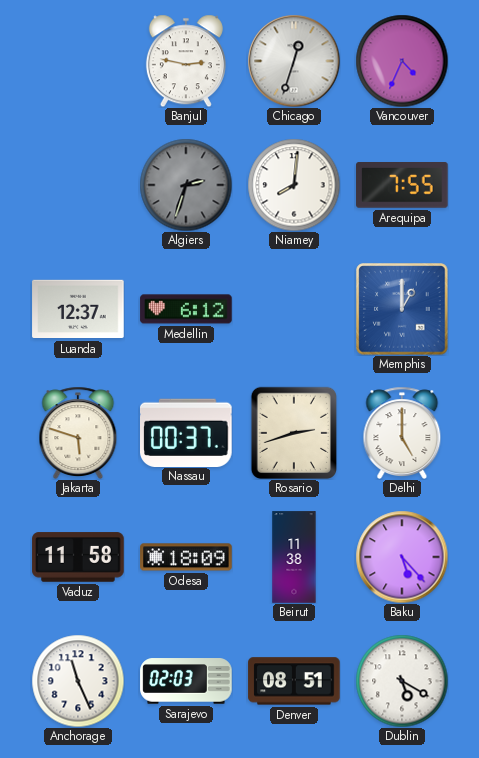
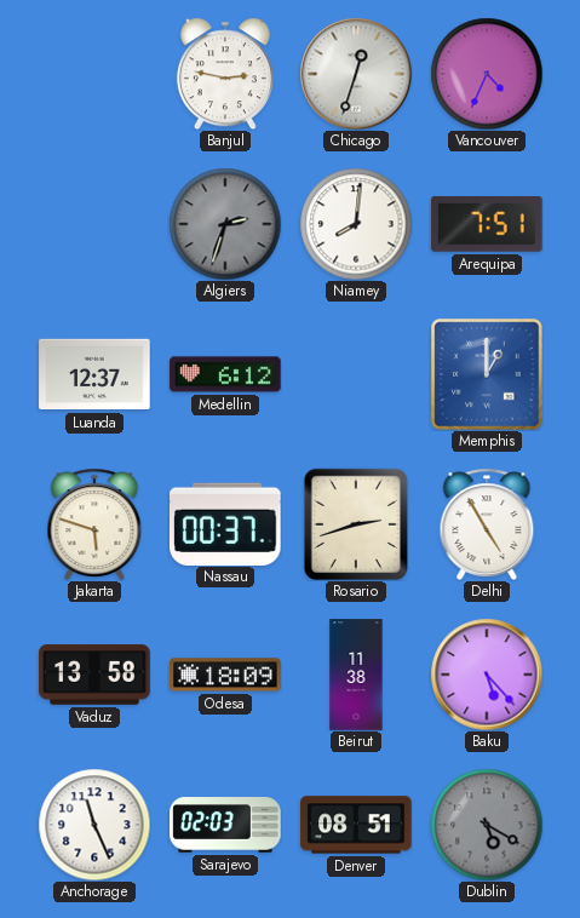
Arequipa: 7:55 -> 7:51
Delhi: 5:00 -> 4:55
Vaduz: 11:58 -> 13:58
Dublin dial: white -> grey
